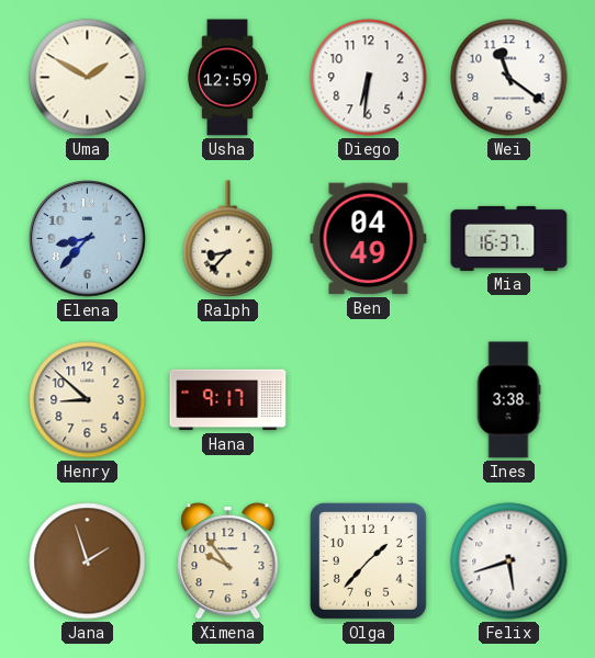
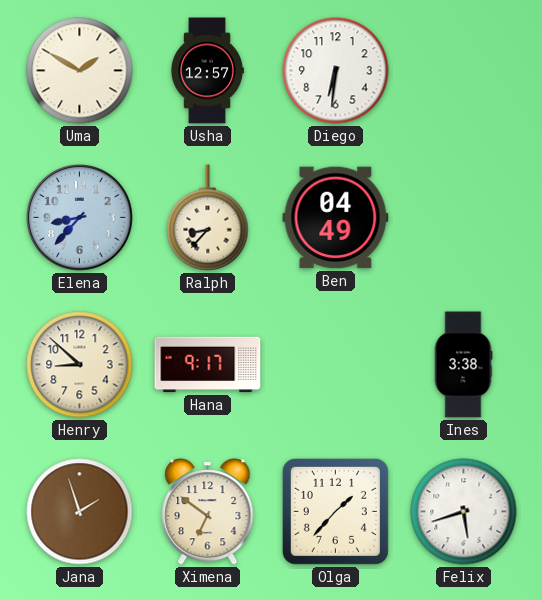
Usha: 12:59 -> 12:57
Wei: 11:21 -> none
Mia: 16:37 -> none
Ximena: 9:54 -> 6:51
